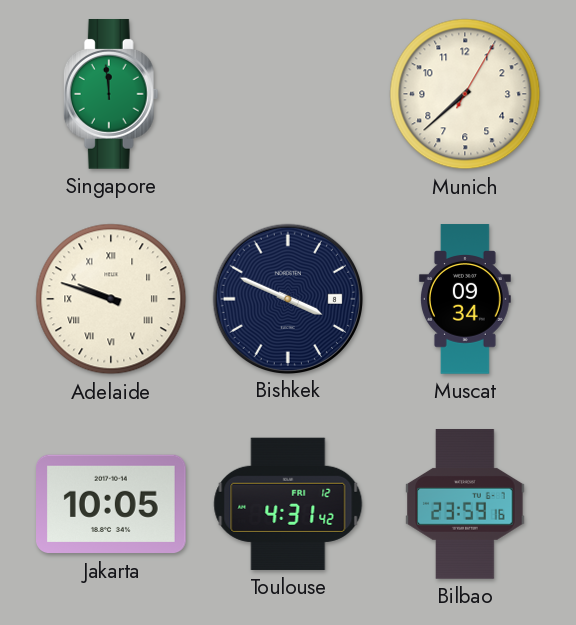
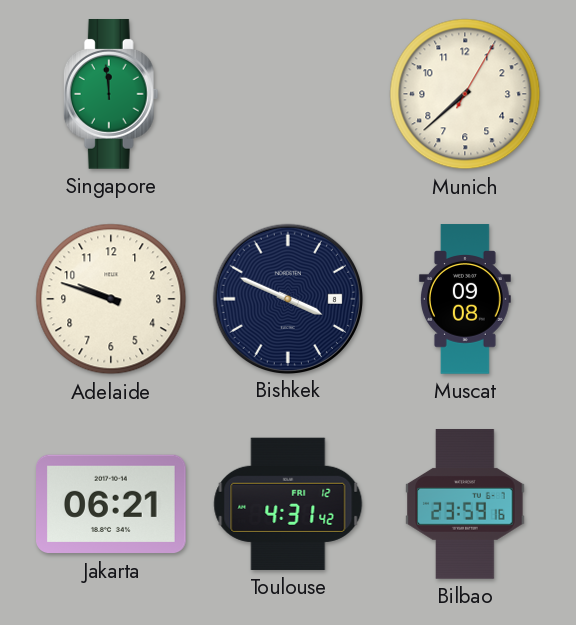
Adelaide numerals: Roman -> Arabic
Muscat: 09:34 -> 09:08
Jakarta: 10:05 -> 06:21
